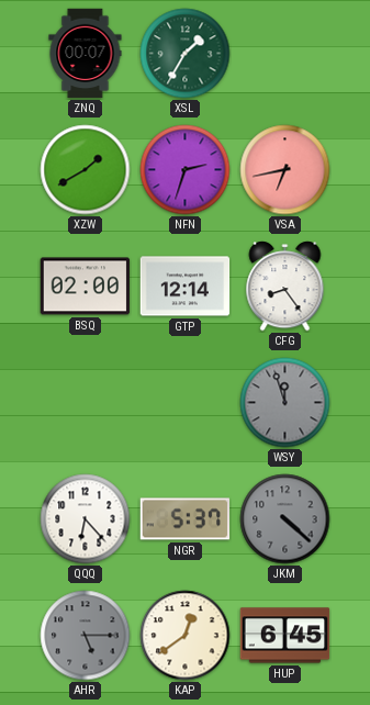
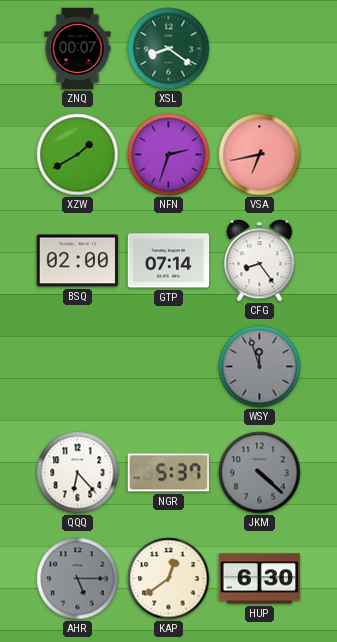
XSL: 1:35 -> 8:21
GTP: 12:14 -> 07:14
HUP: 6:45 -> 6:30
